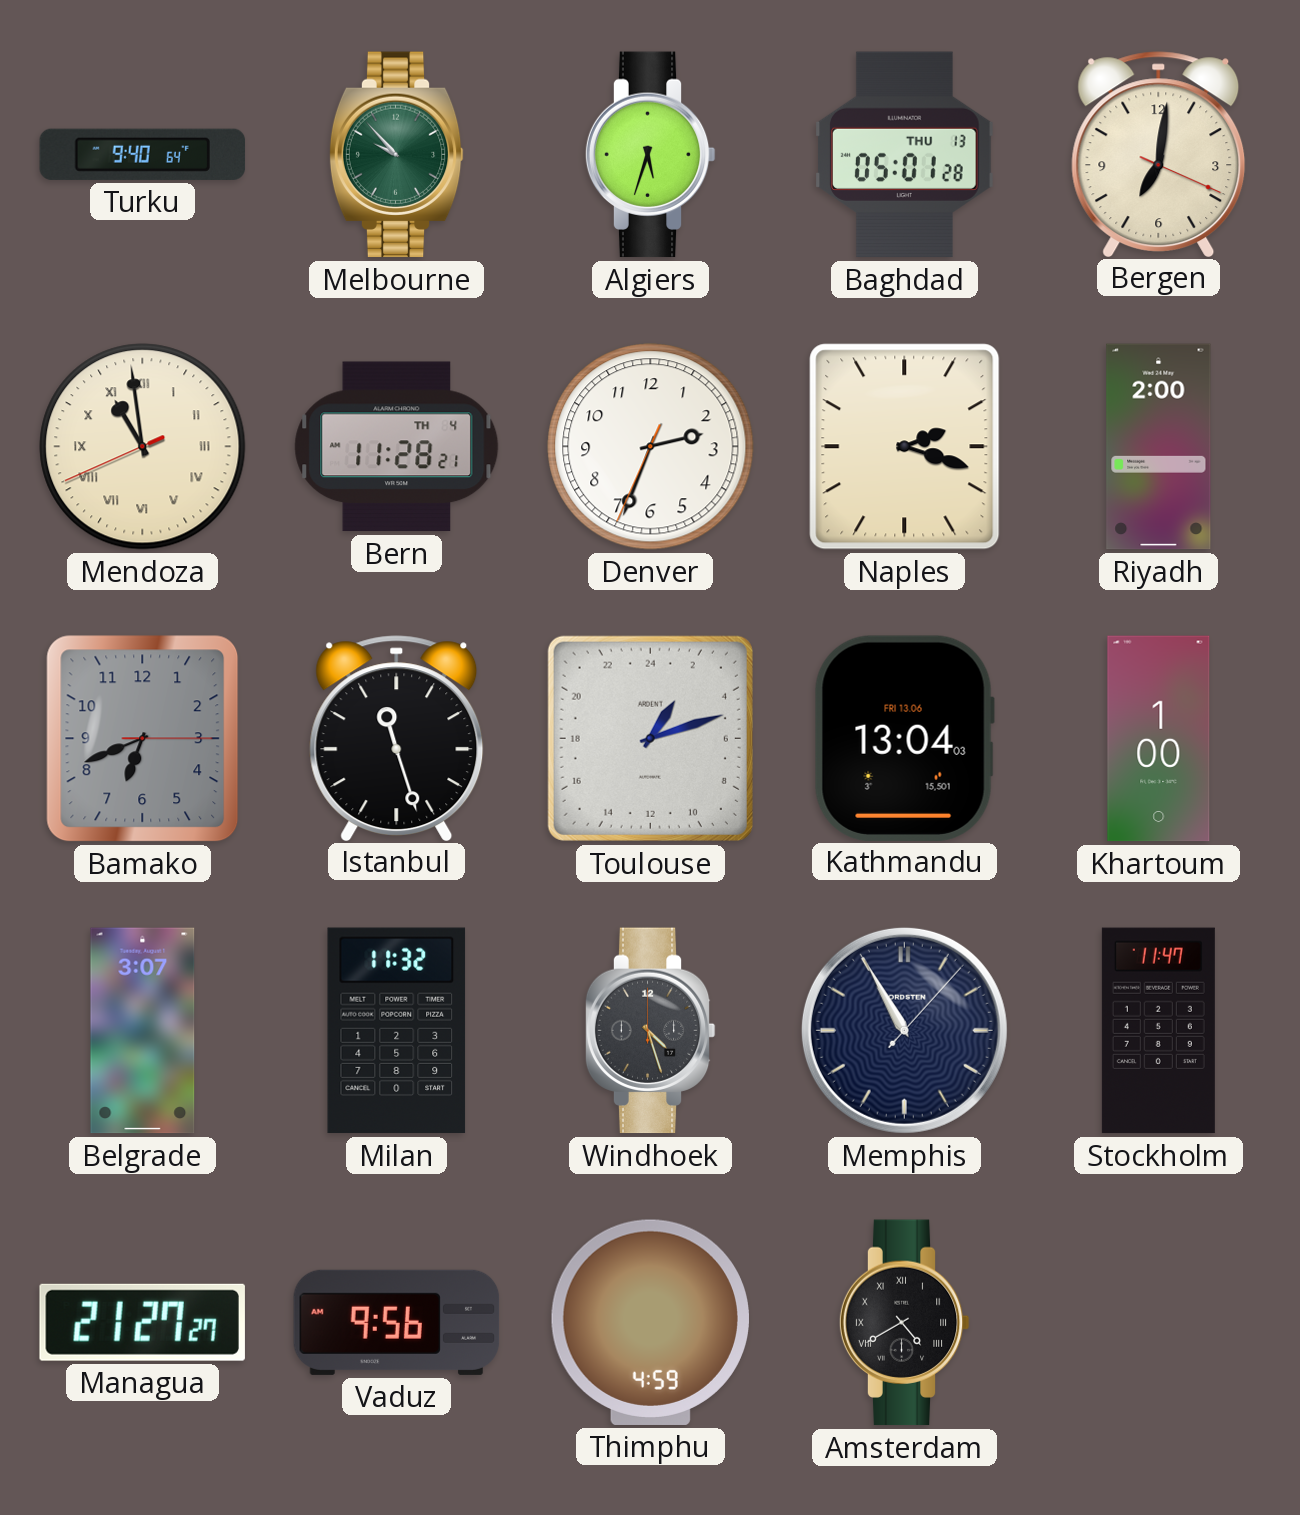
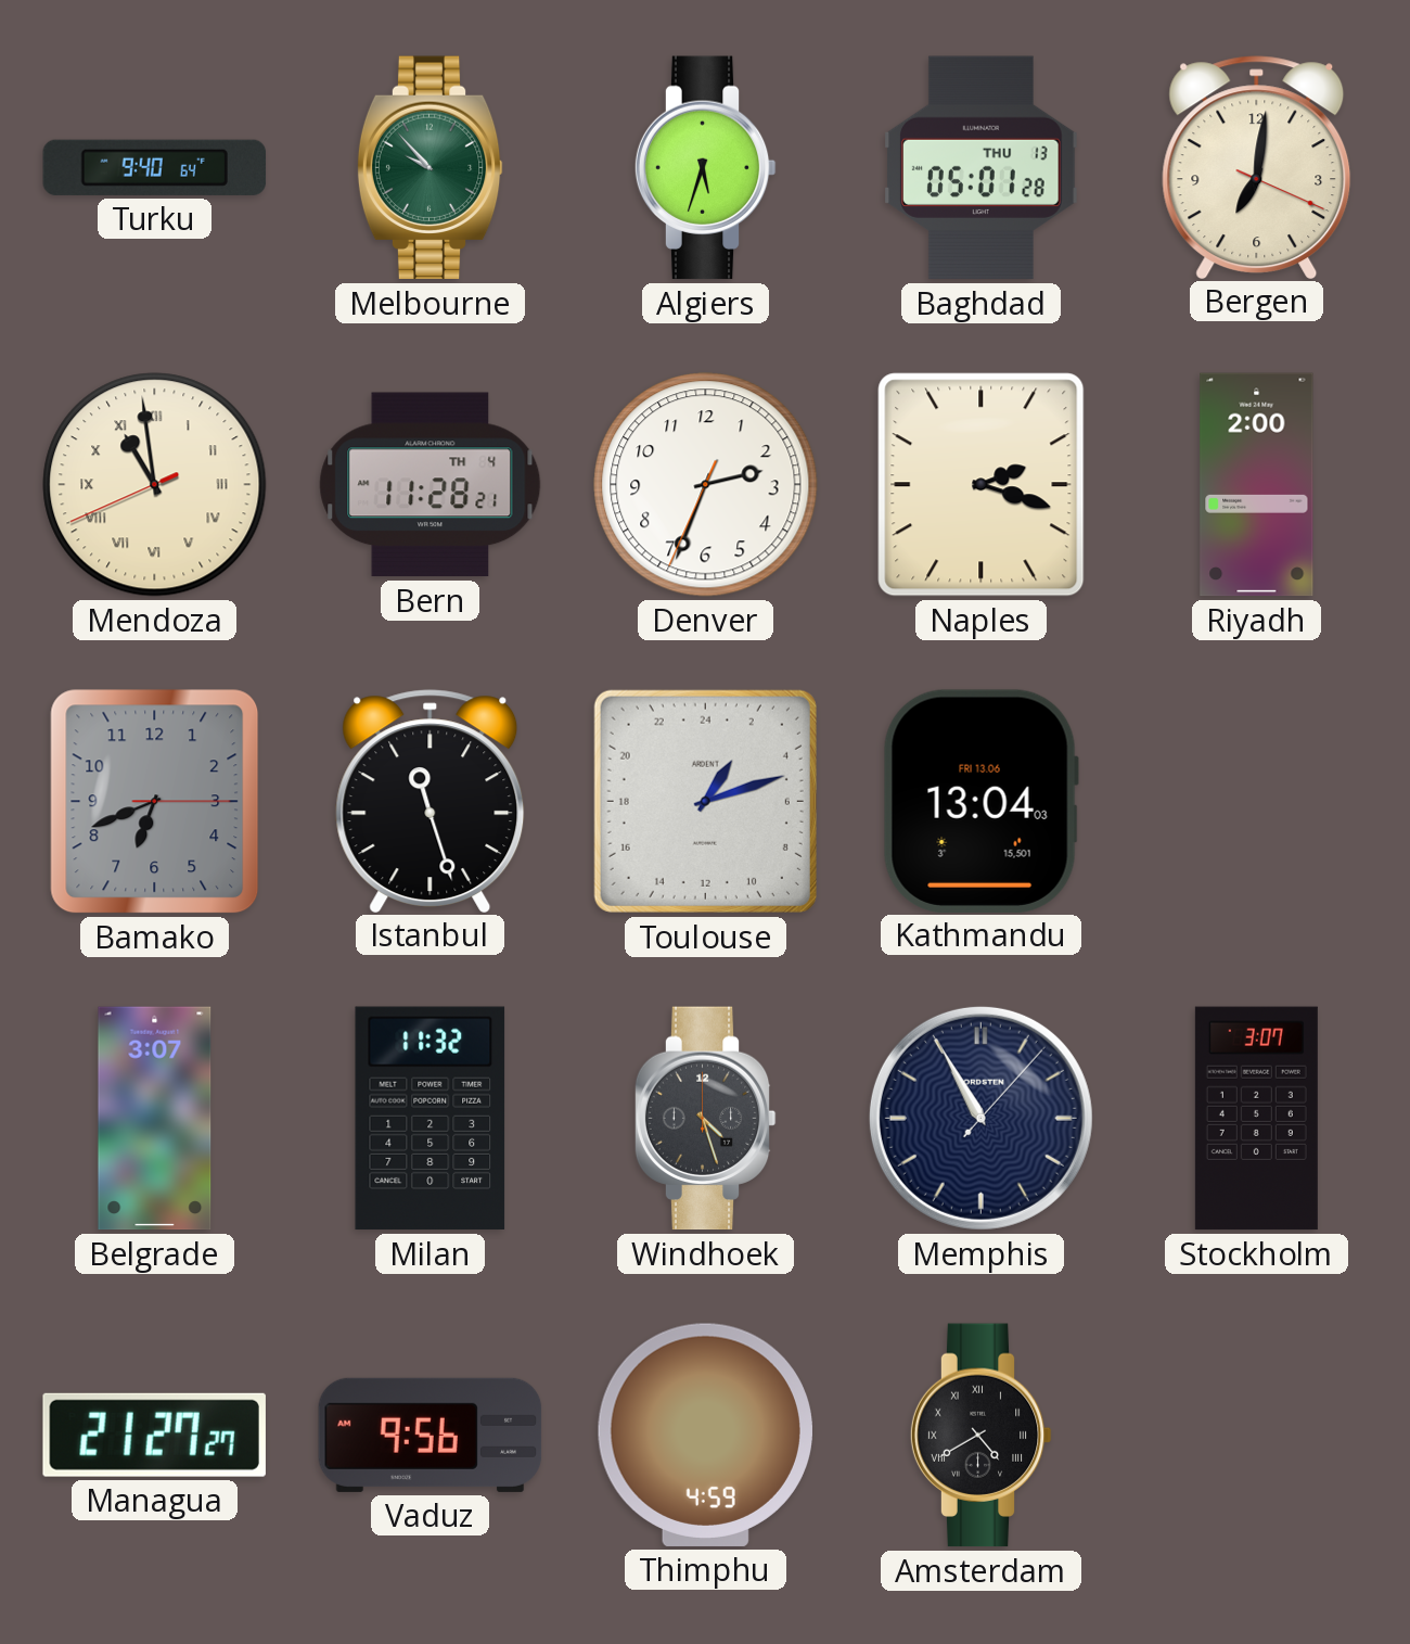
Khartoum: 1:00 -> none
Stockholm: 11:47 -> 3:07
